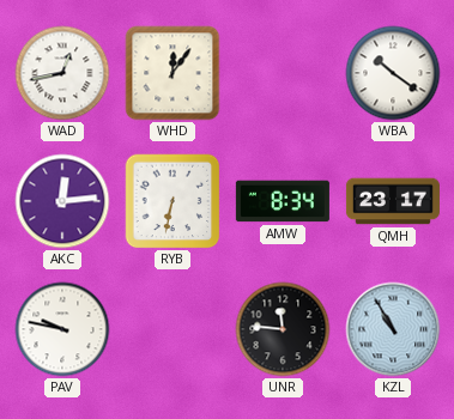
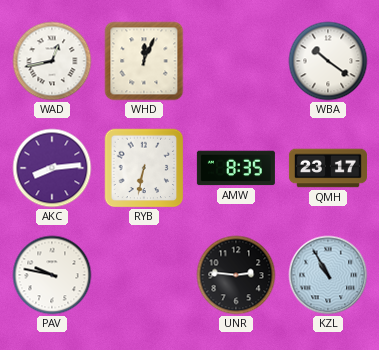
WHD: 12:06 -> 12:04
AKC: 12:14 -> 8:14
AMW: 8:34 -> 8:35
UNR: 11:46 -> 2:46
